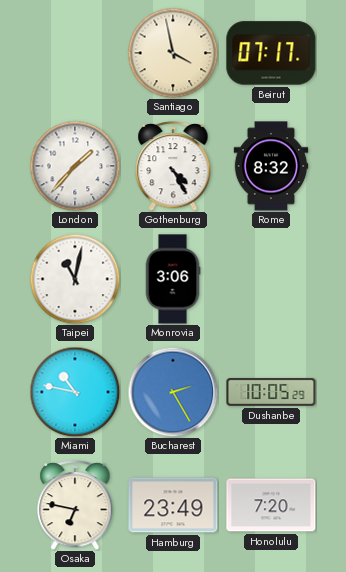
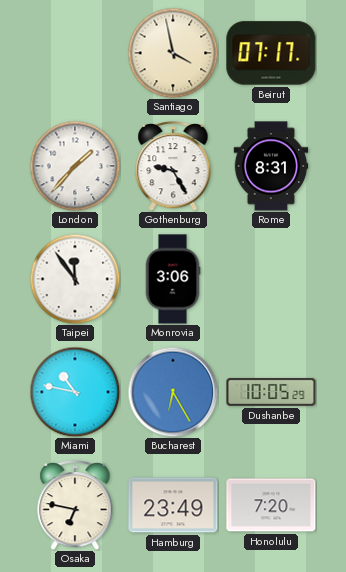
Gothenburg: 4:25 -> 9:25
Rome: 8:32 -> 8:31
Taipei: 11:02 -> 11:54
Bucharest: 2:25 -> 6:25
